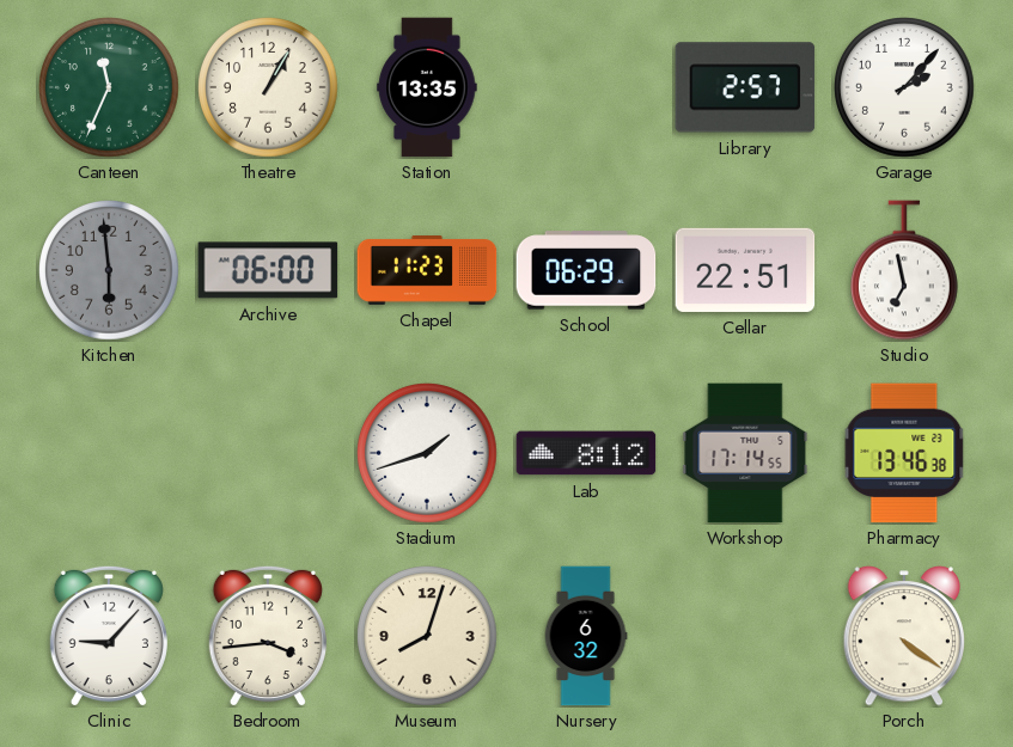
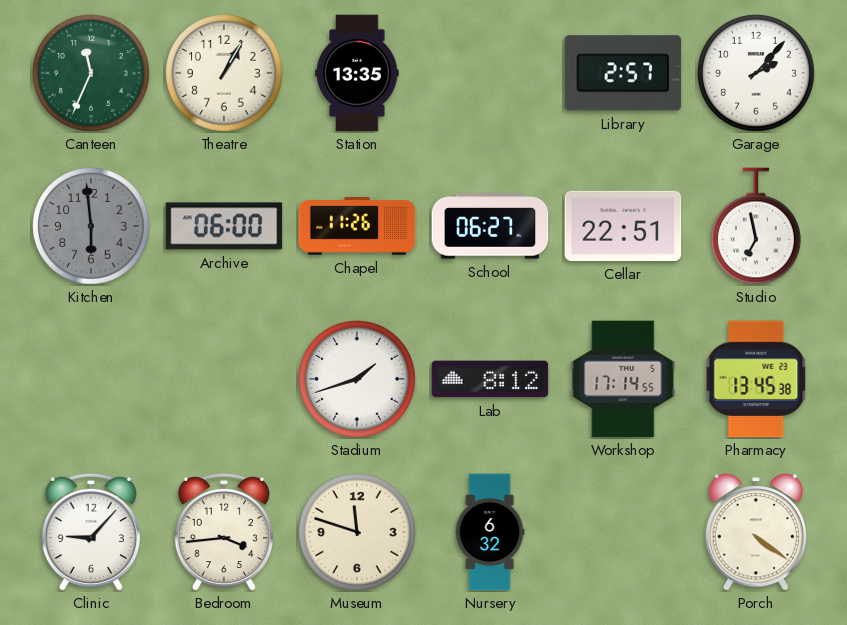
Chapel: 11:23 -> 11:26
School: 06:29 -> 06:27
Pharmacy: 13:46 -> 13:45
Museum: 8:03 -> 11:48
